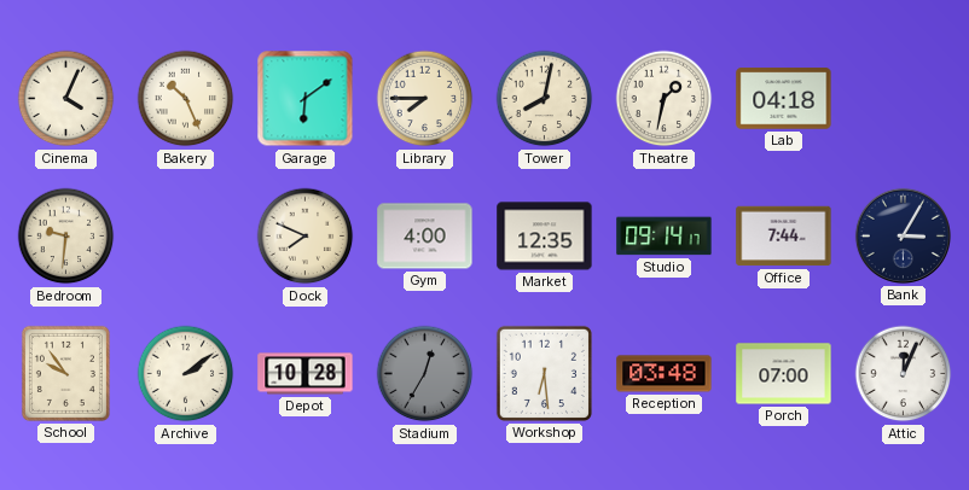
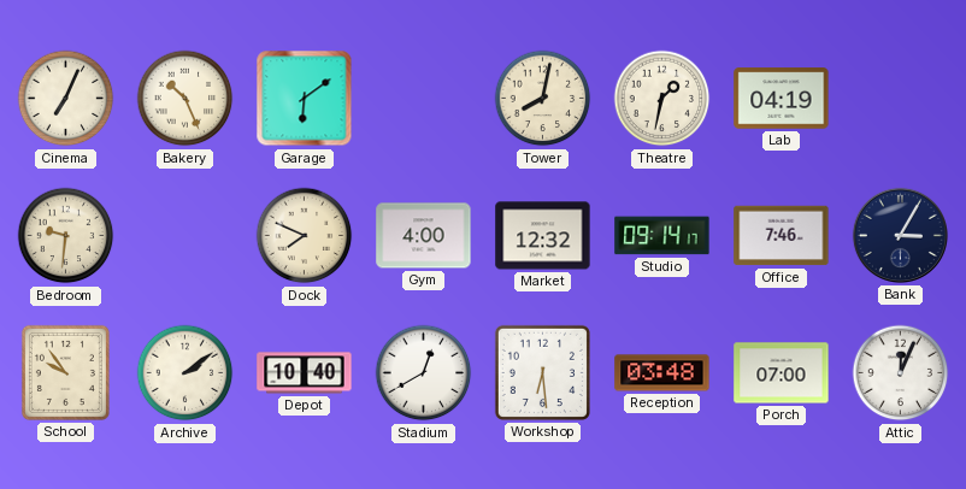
Cinema: 4:04 -> 7:04
Library: 7:45 -> none
Lab: 04:18 -> 04:19
Market: 12:35 -> 12:32
Office: 7:44 -> 7:46
Depot: 10:28 -> 10:40
Stadium: 12:35 -> 12:40
Stadium dial: grey -> white
